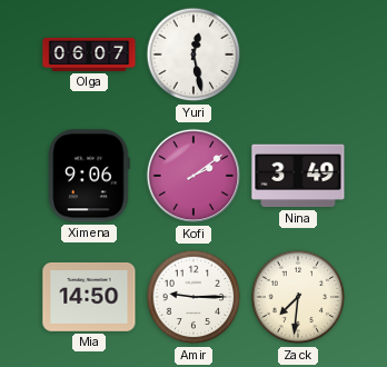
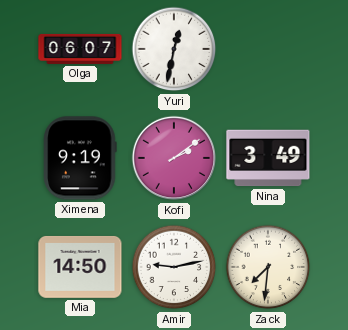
Yuri: 12:28 -> 12:32
Ximena: 9:06 -> 9:19
Amir: 9:15 -> 9:13
